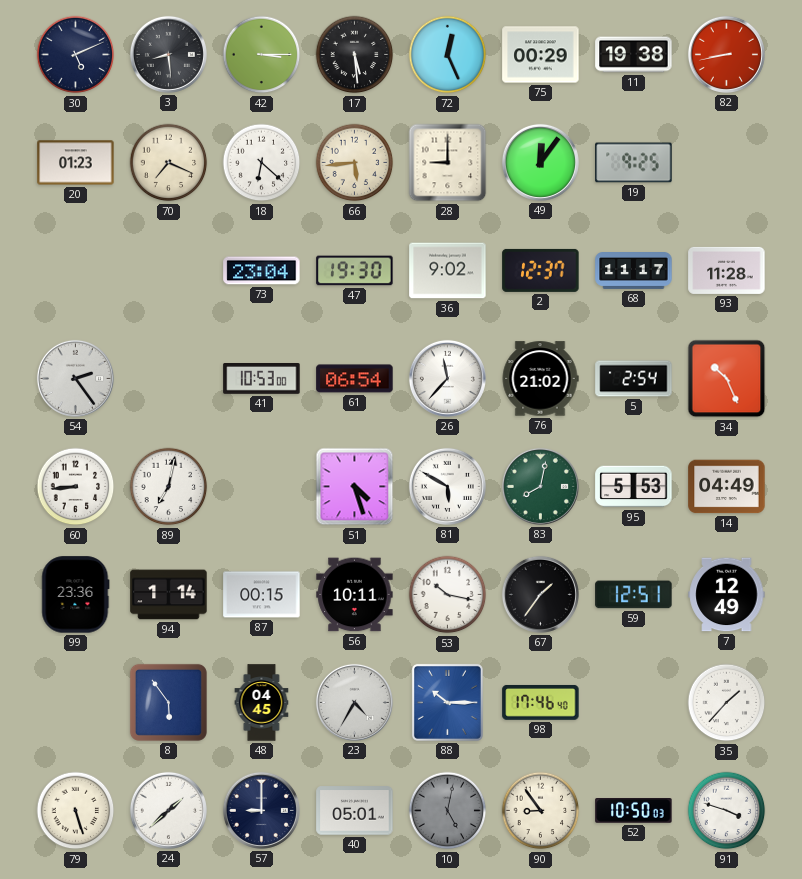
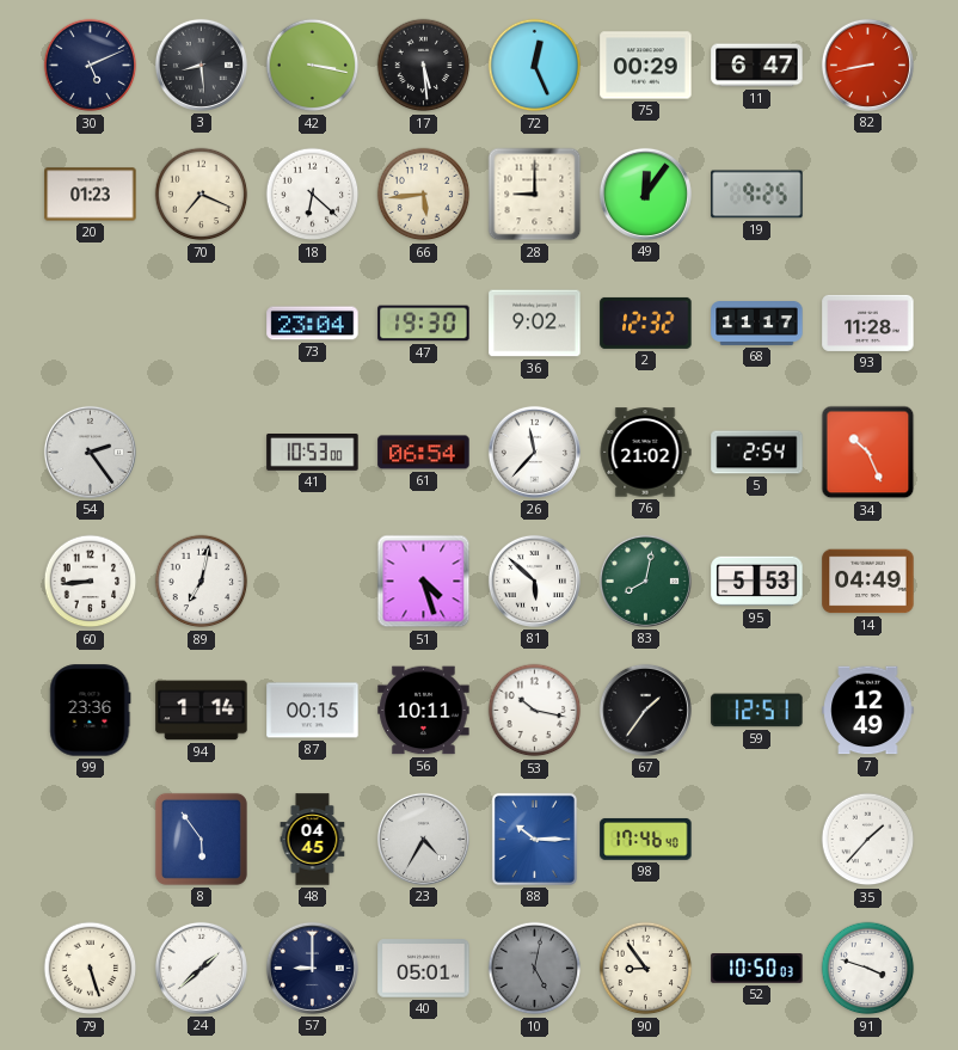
42: 3:15 -> 3:17
11: 19:38 -> 6:47
2: 12:37 -> 12:32
81: 5:50 -> 5:52
